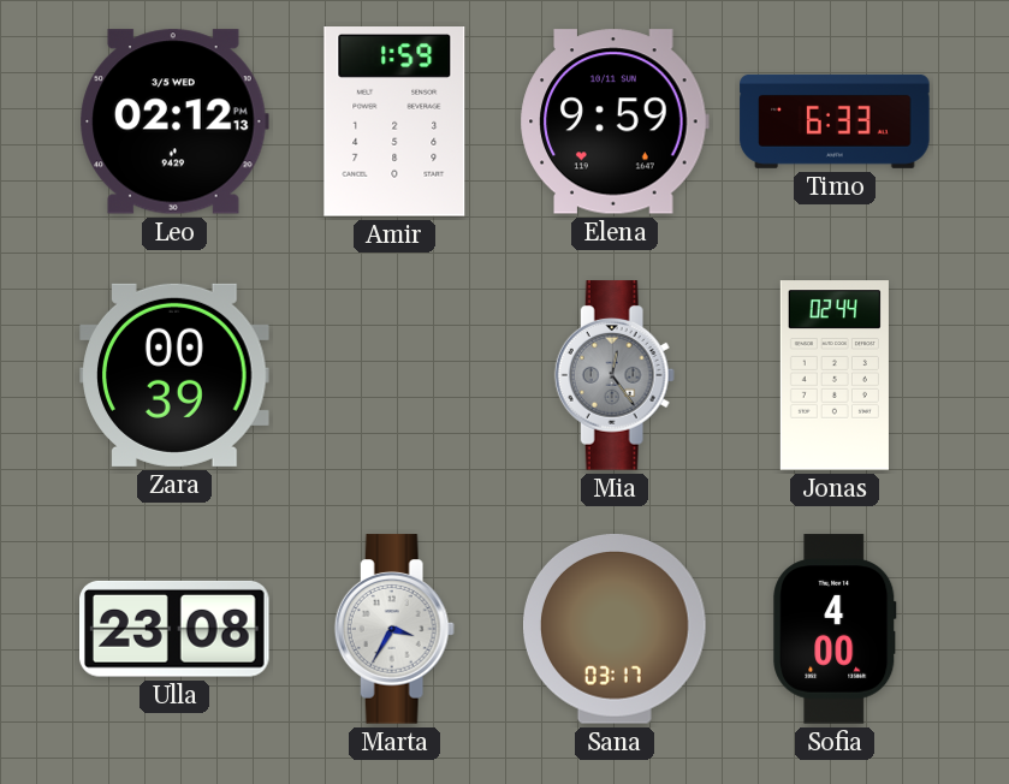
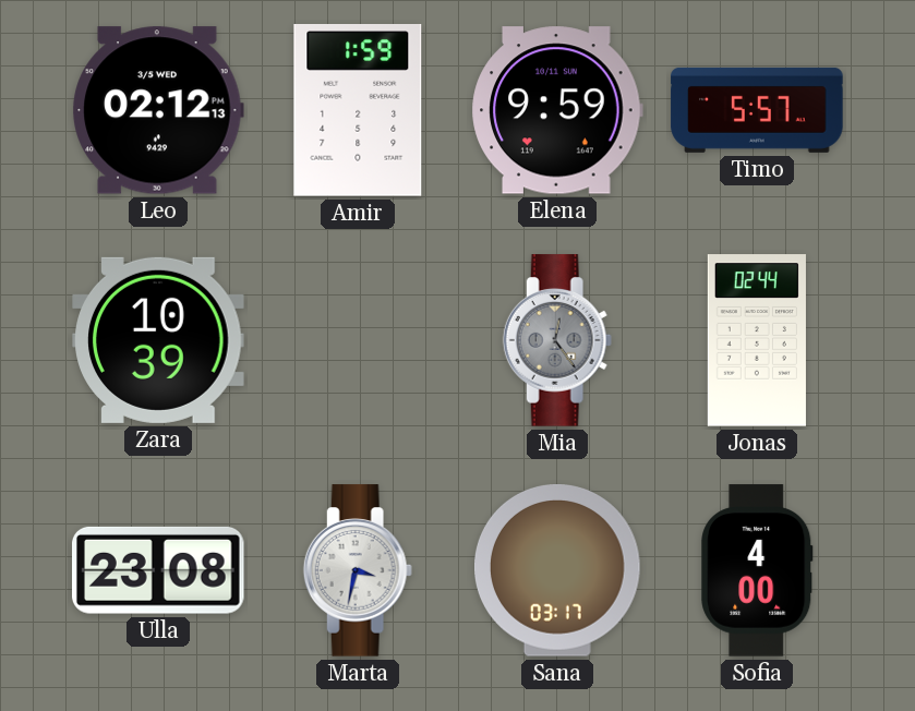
Timo: 6:33 -> 5:57
Zara: 00:39 -> 10:39
Marta: 3:35 -> 3:32
